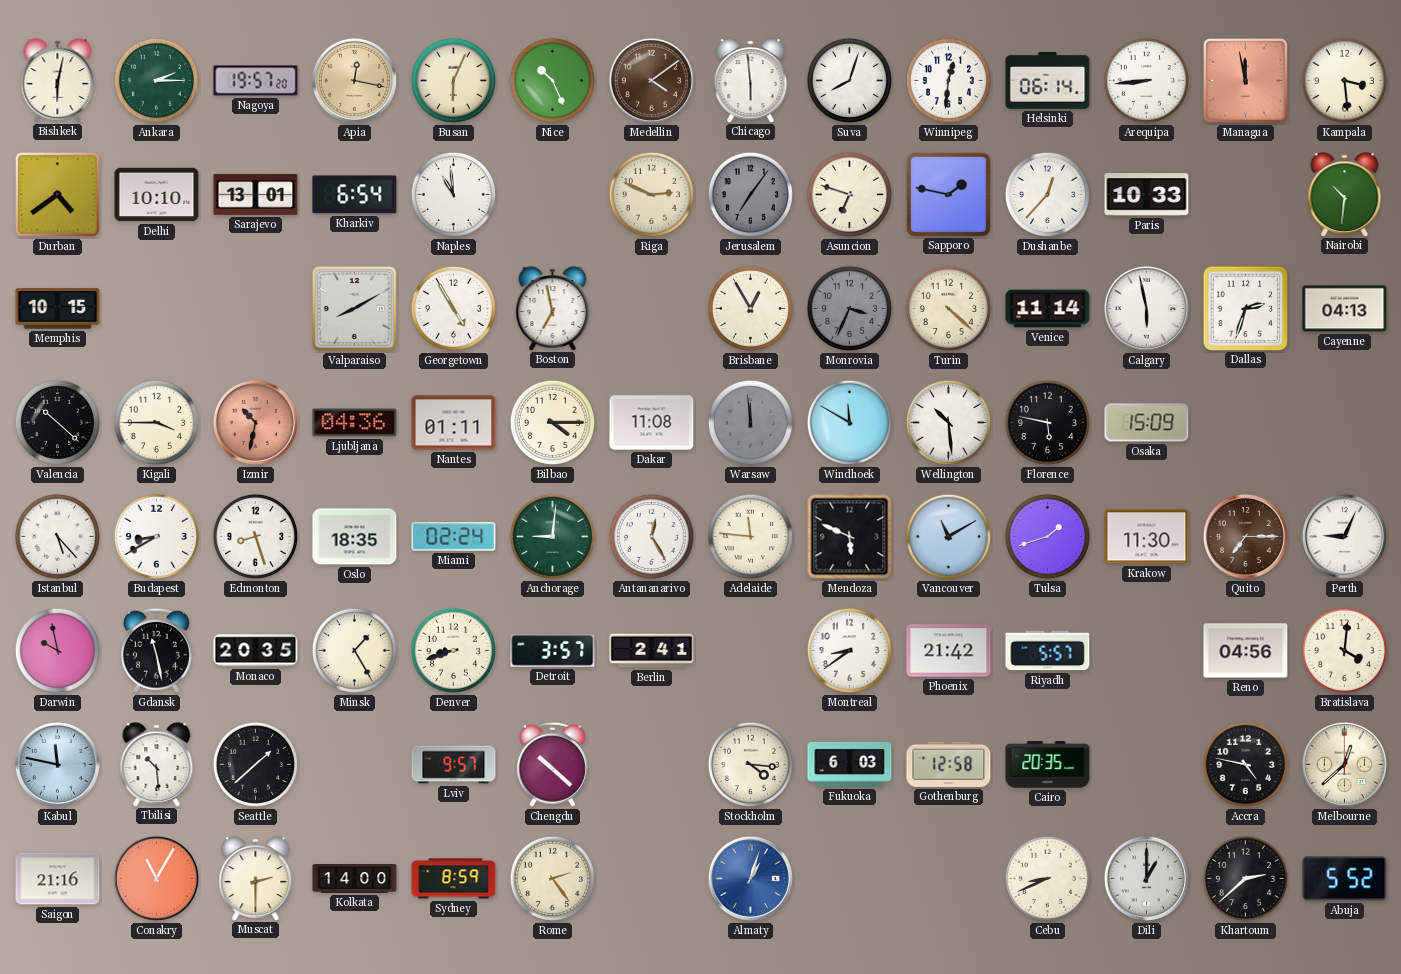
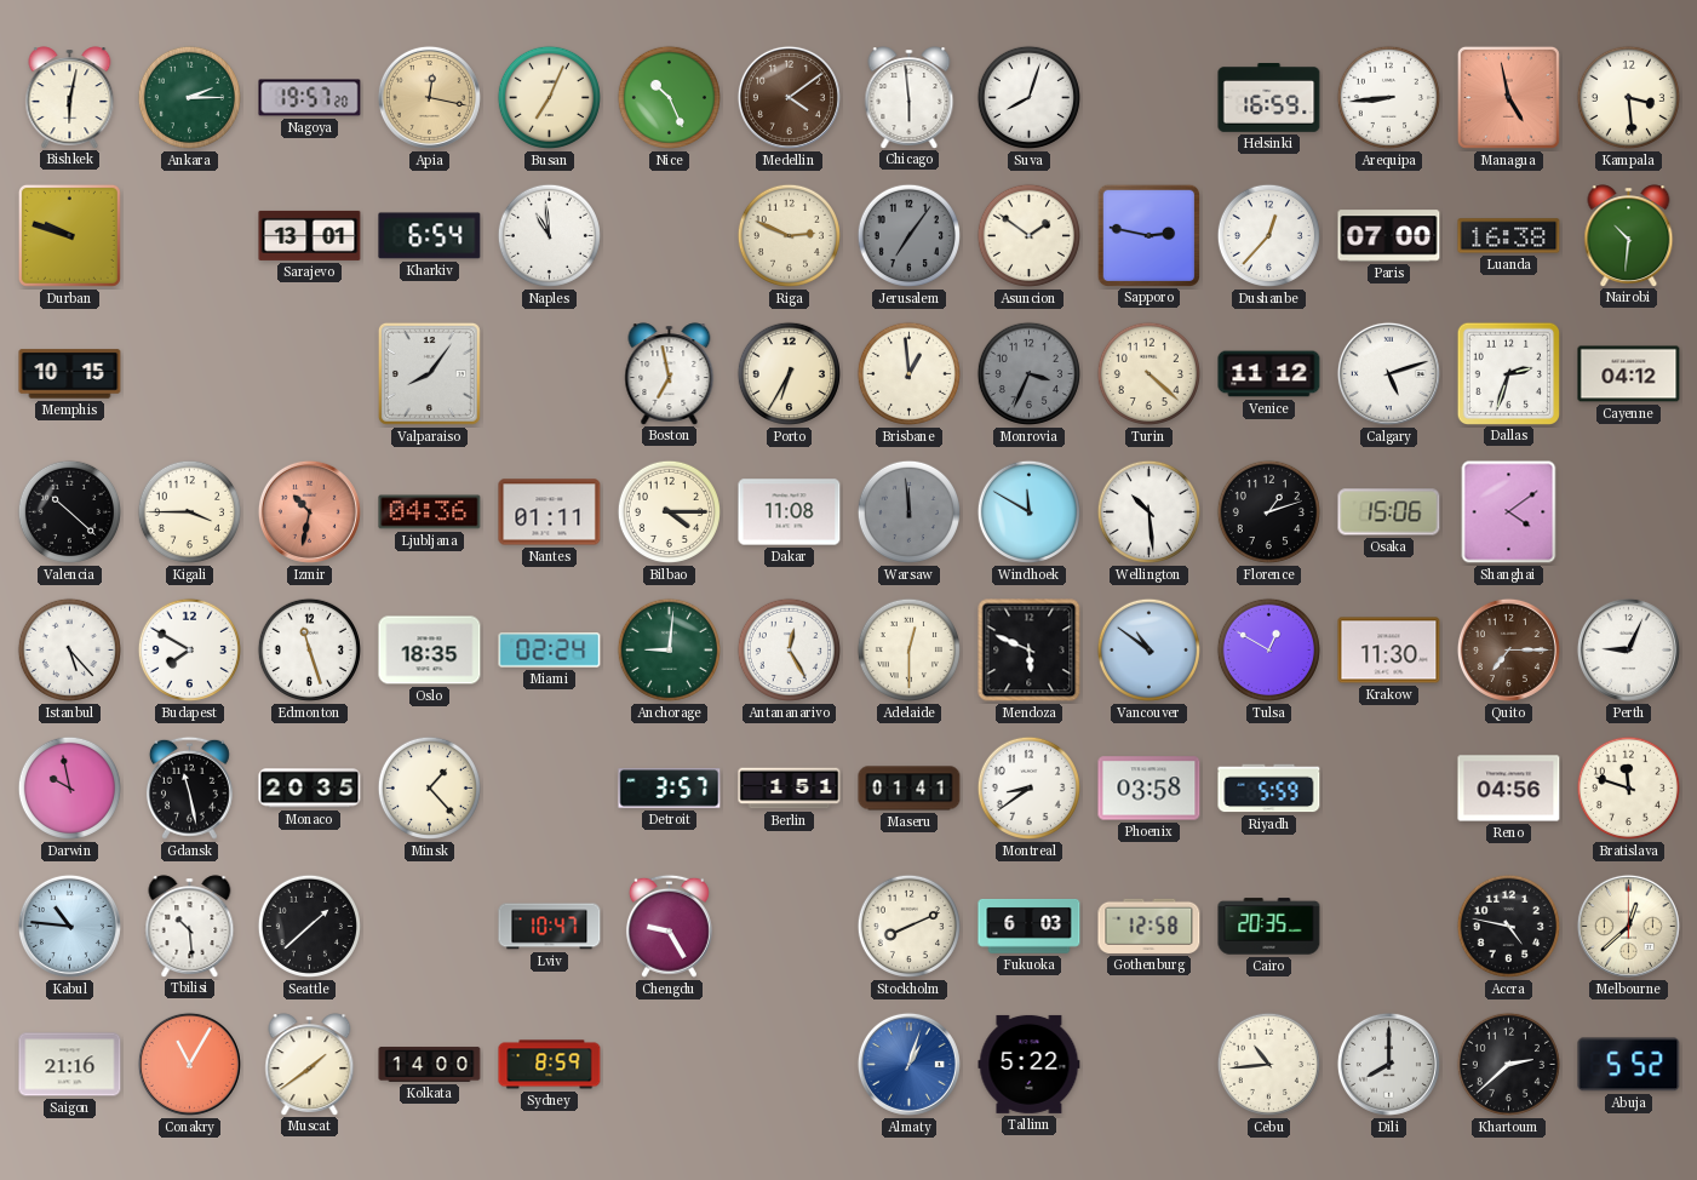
Busan: 6:04 -> 7:04
Winnipeg: 12:31 -> none
Helsinki: 06:14 -> 16:59
Managua: 11:58 -> 4:58
Durban: 4:39 -> 9:48
Delhi: 10:10 -> none
Asuncion: 6:48 -> 1:51
Sapporo: 1:47 -> 2:47
Paris: 10:33 -> 07:00
Luanda: none -> 16:38
Valparaiso: 8:10 -> 8:06
Georgetown: 4:55 -> none
Porto: none -> 6:35
Brisbane: 12:55 -> 12:59
Venice: 11:14 -> 11:12
Calgary: 5:58 -> 5:12
Cayenne: 04:13 -> 04:12
Florence: 5:47 -> 1:12
Osaka: 15:09 -> 15:06
Shanghai: none -> 4:09
Budapest: 8:40 -> 7:50
Edmonton: 8:27 -> 11:27
Adelaide: 11:46 -> 12:30
Vancouver: 11:10 -> 10:51
Tulsa: 1:42 -> 12:50
Minsk: 1:25 -> 1:23
Denver: 8:42 -> none
Berlin: 2:41 -> 1:51
Maseru: none -> 01:41
Phoenix: 21:42 -> 03:58
Riyadh: 5:57 -> 5:59
Bratislava: 4:01 -> 11:48
Kabul: 11:47 -> 10:46
Lviv: 9:57 -> 10:47
Chengdu: 10:22 -> 9:25
Stockholm: 4:16 -> 8:11
Muscat: 2:30 -> 1:39
Rome: 2:24 -> none
Tallinn: none -> 5:22
Cebu: 8:41 -> 10:44
Dili: 1:00 -> 8:00
